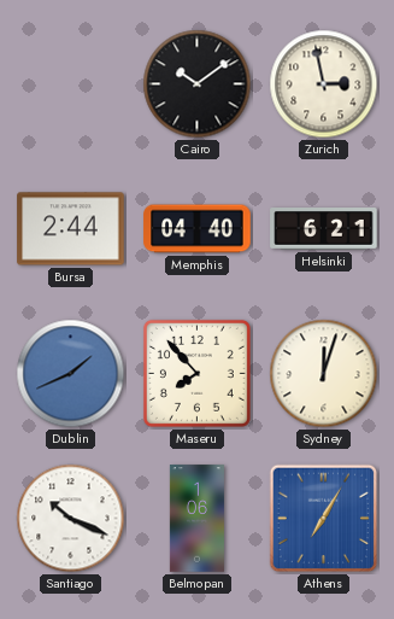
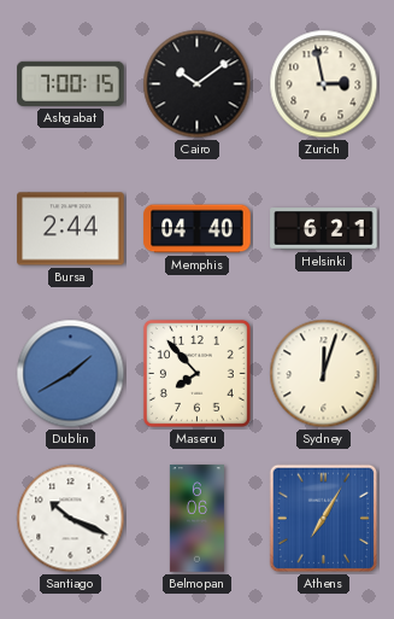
Ashgabat: none -> 7:00
Dublin: 1:41 -> 1:40
Belmopan: 1:06 -> 6:06
